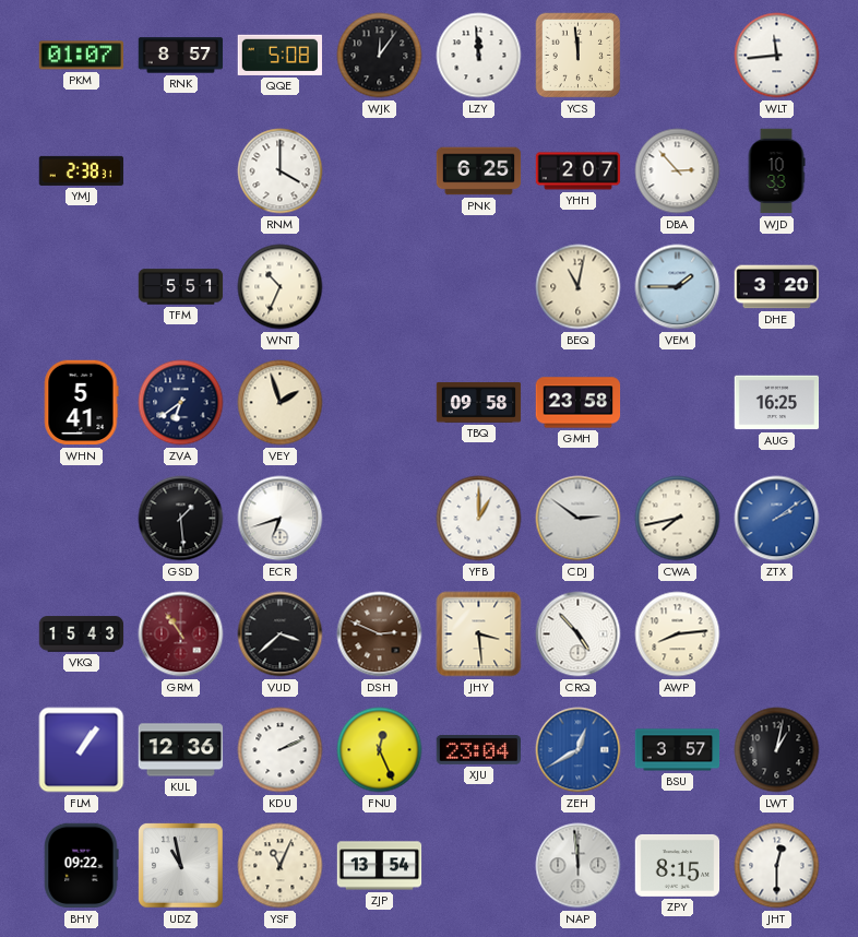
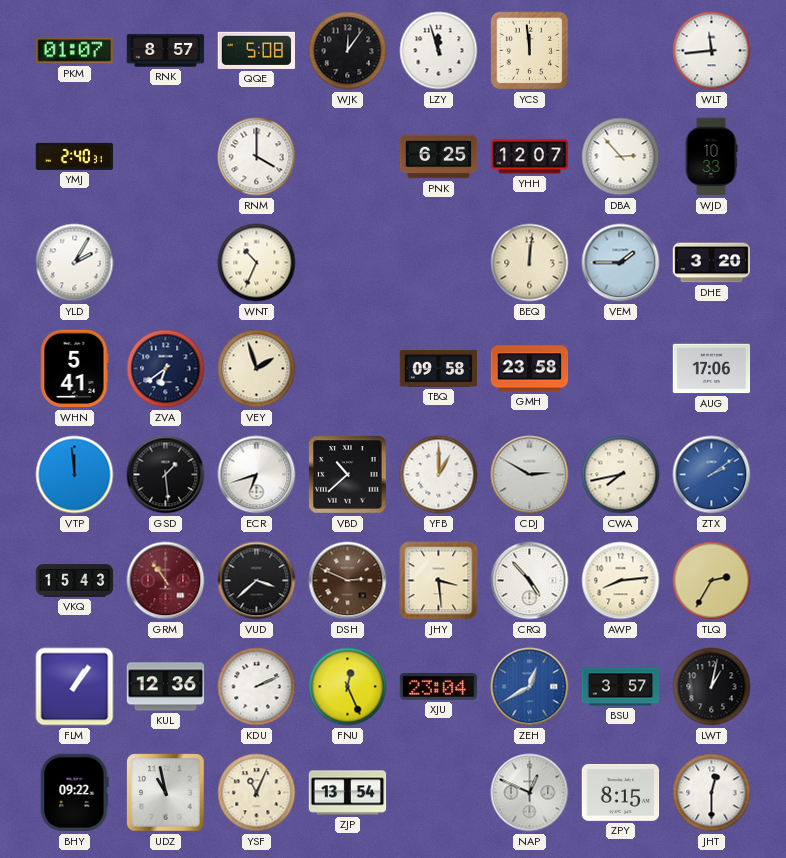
LZY: 11:59 -> 11:57
YMJ: 2:38 -> 2:40
YHH: 2:07 -> 12:07
YLD: none -> 2:05
TFM: 5:51 -> none
BEQ: 11:02 -> 12:01
AUG: 16:25 -> 17:06
VTP: none -> 11:59
VBD: none -> 10:38
CDJ: 2:51 -> 2:50
TLQ: none -> 2:35
NAP: 11:59 -> 12:49
